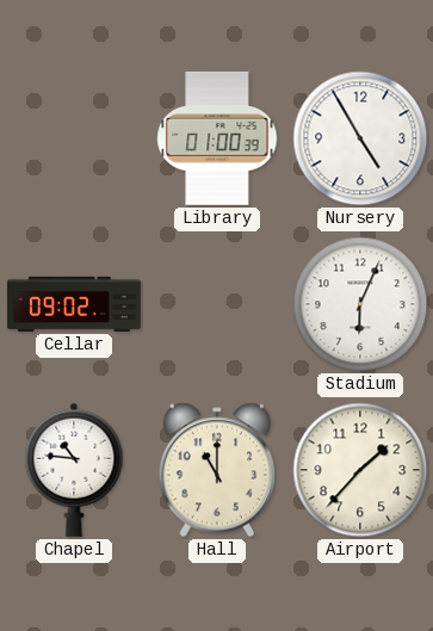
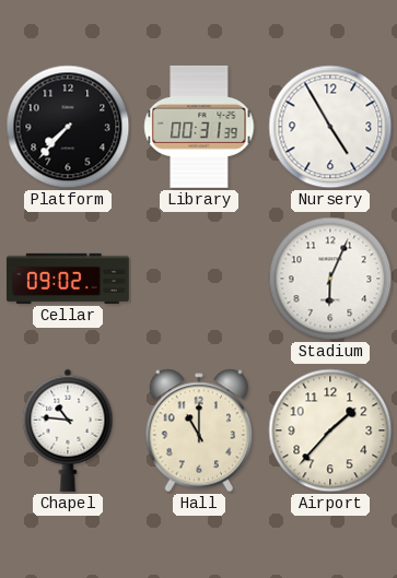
Platform: none -> 7:37
Library: 01:00 -> 00:31
